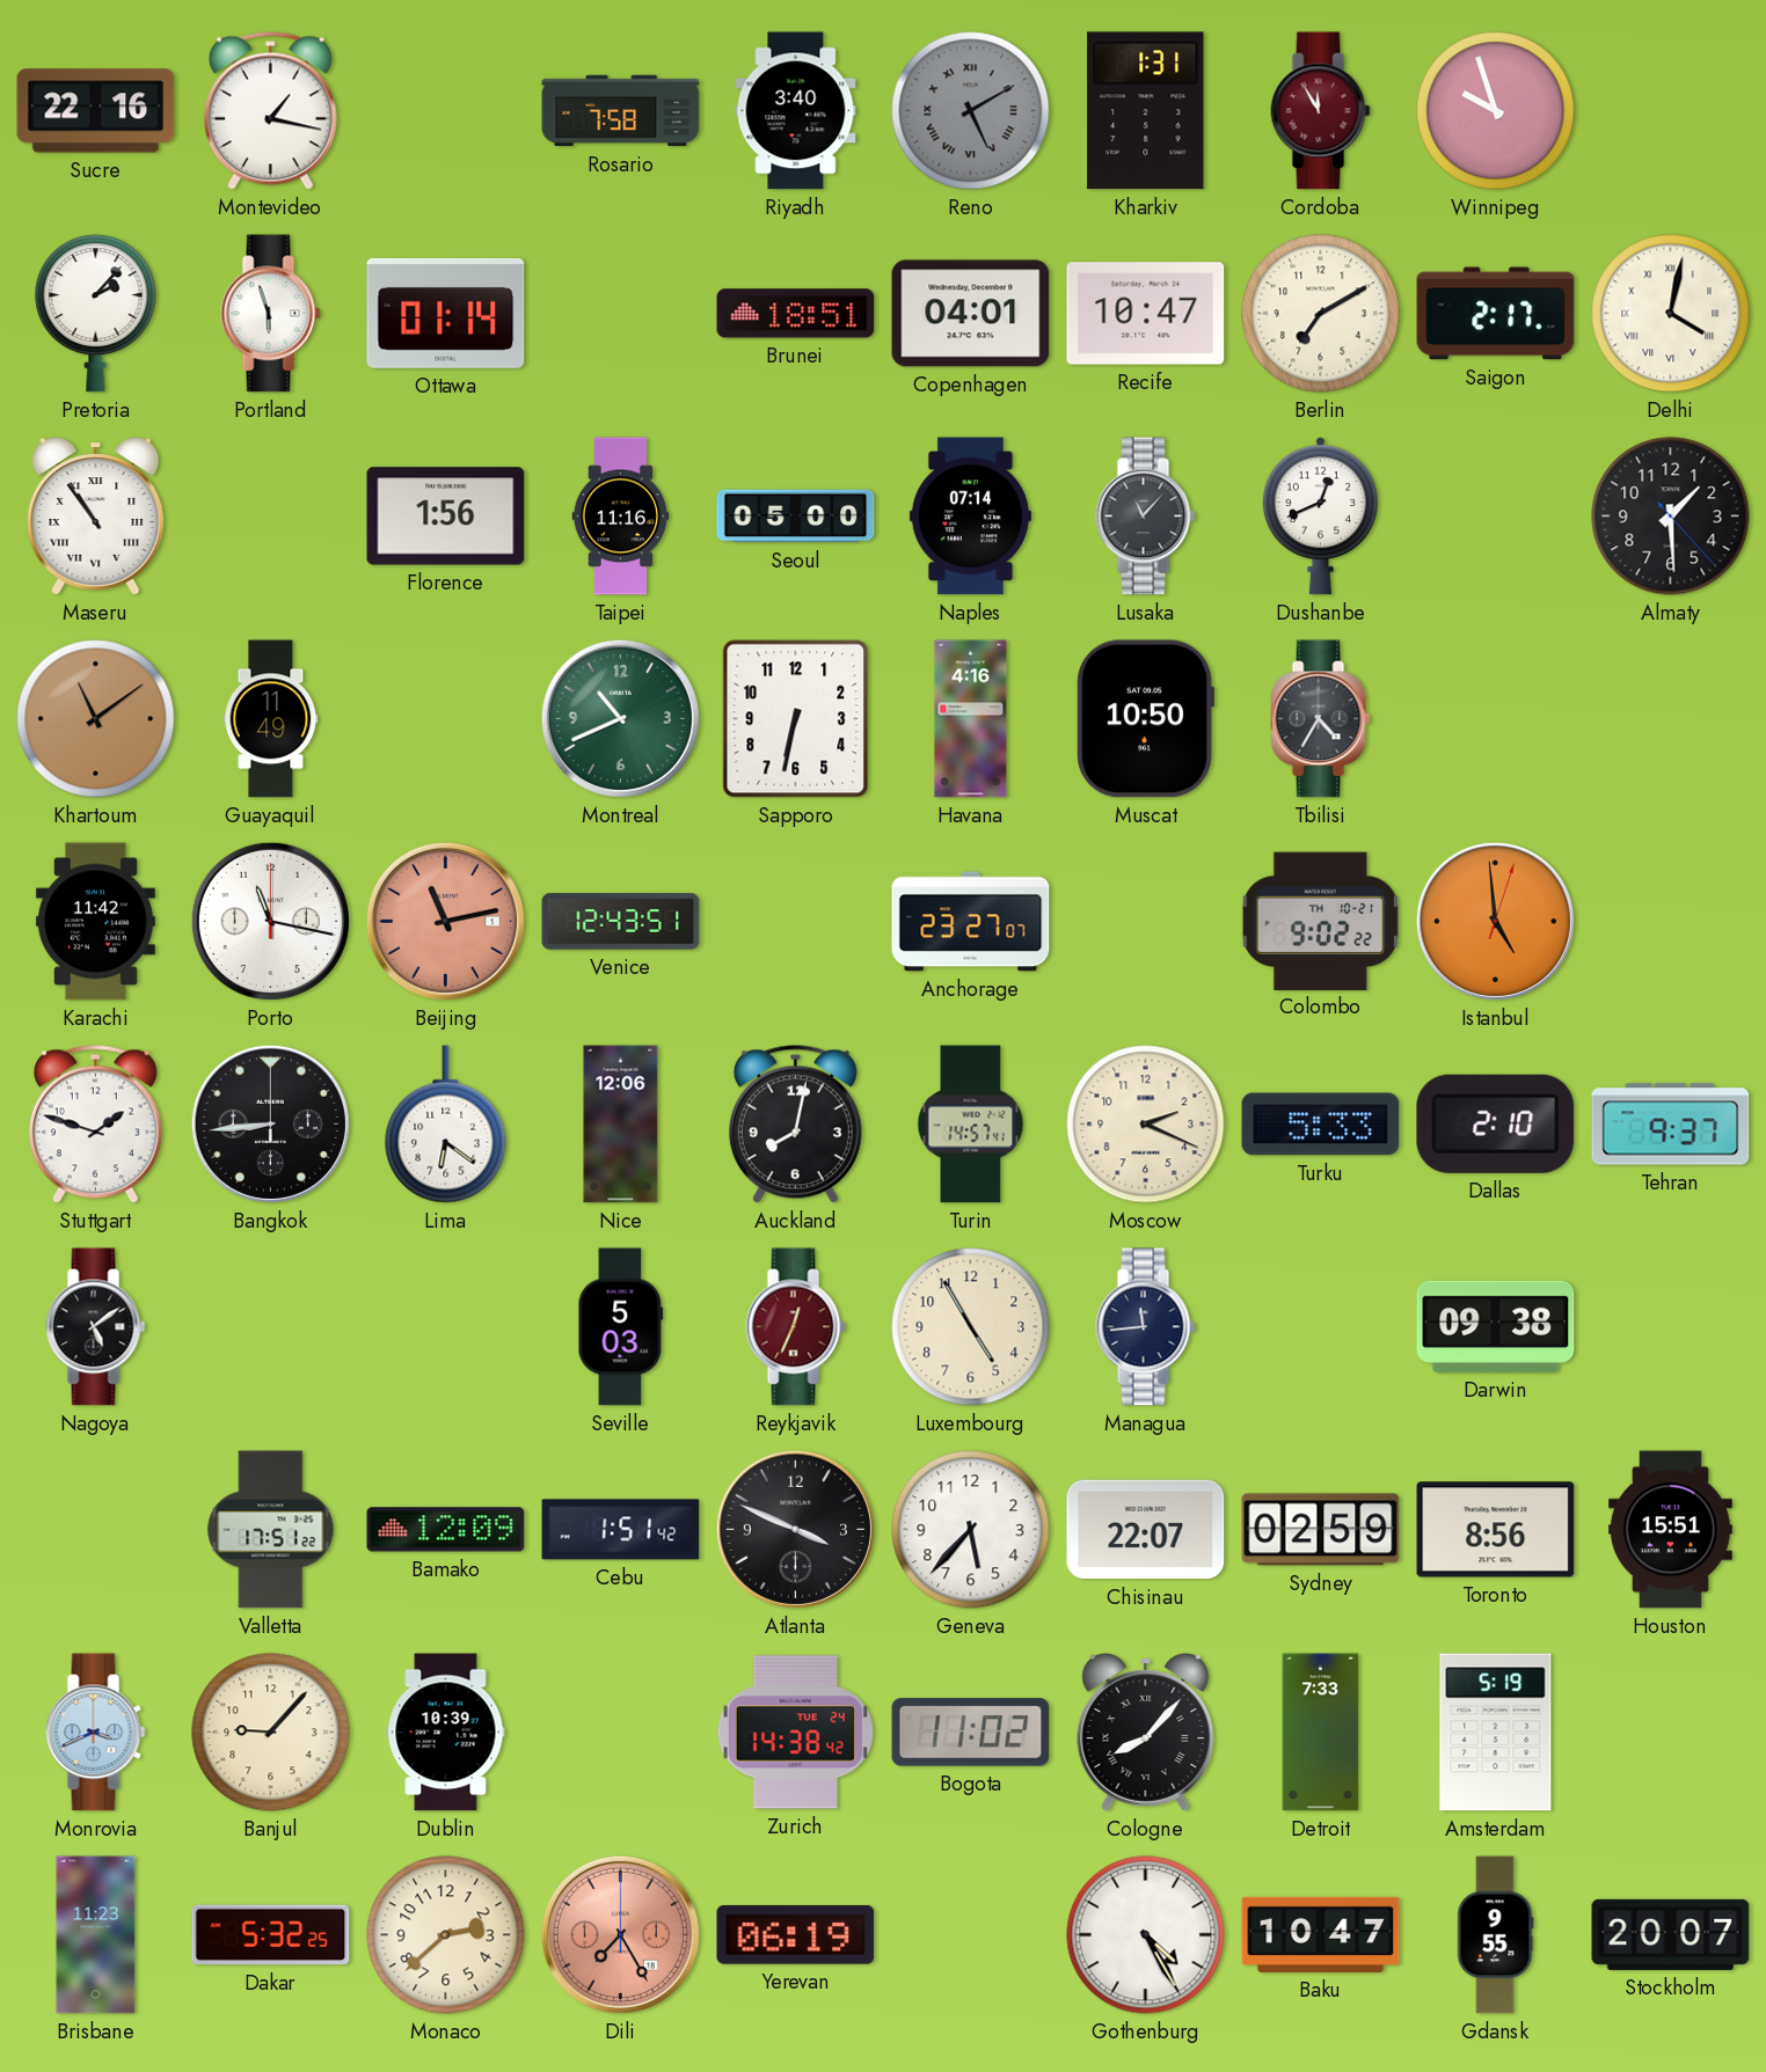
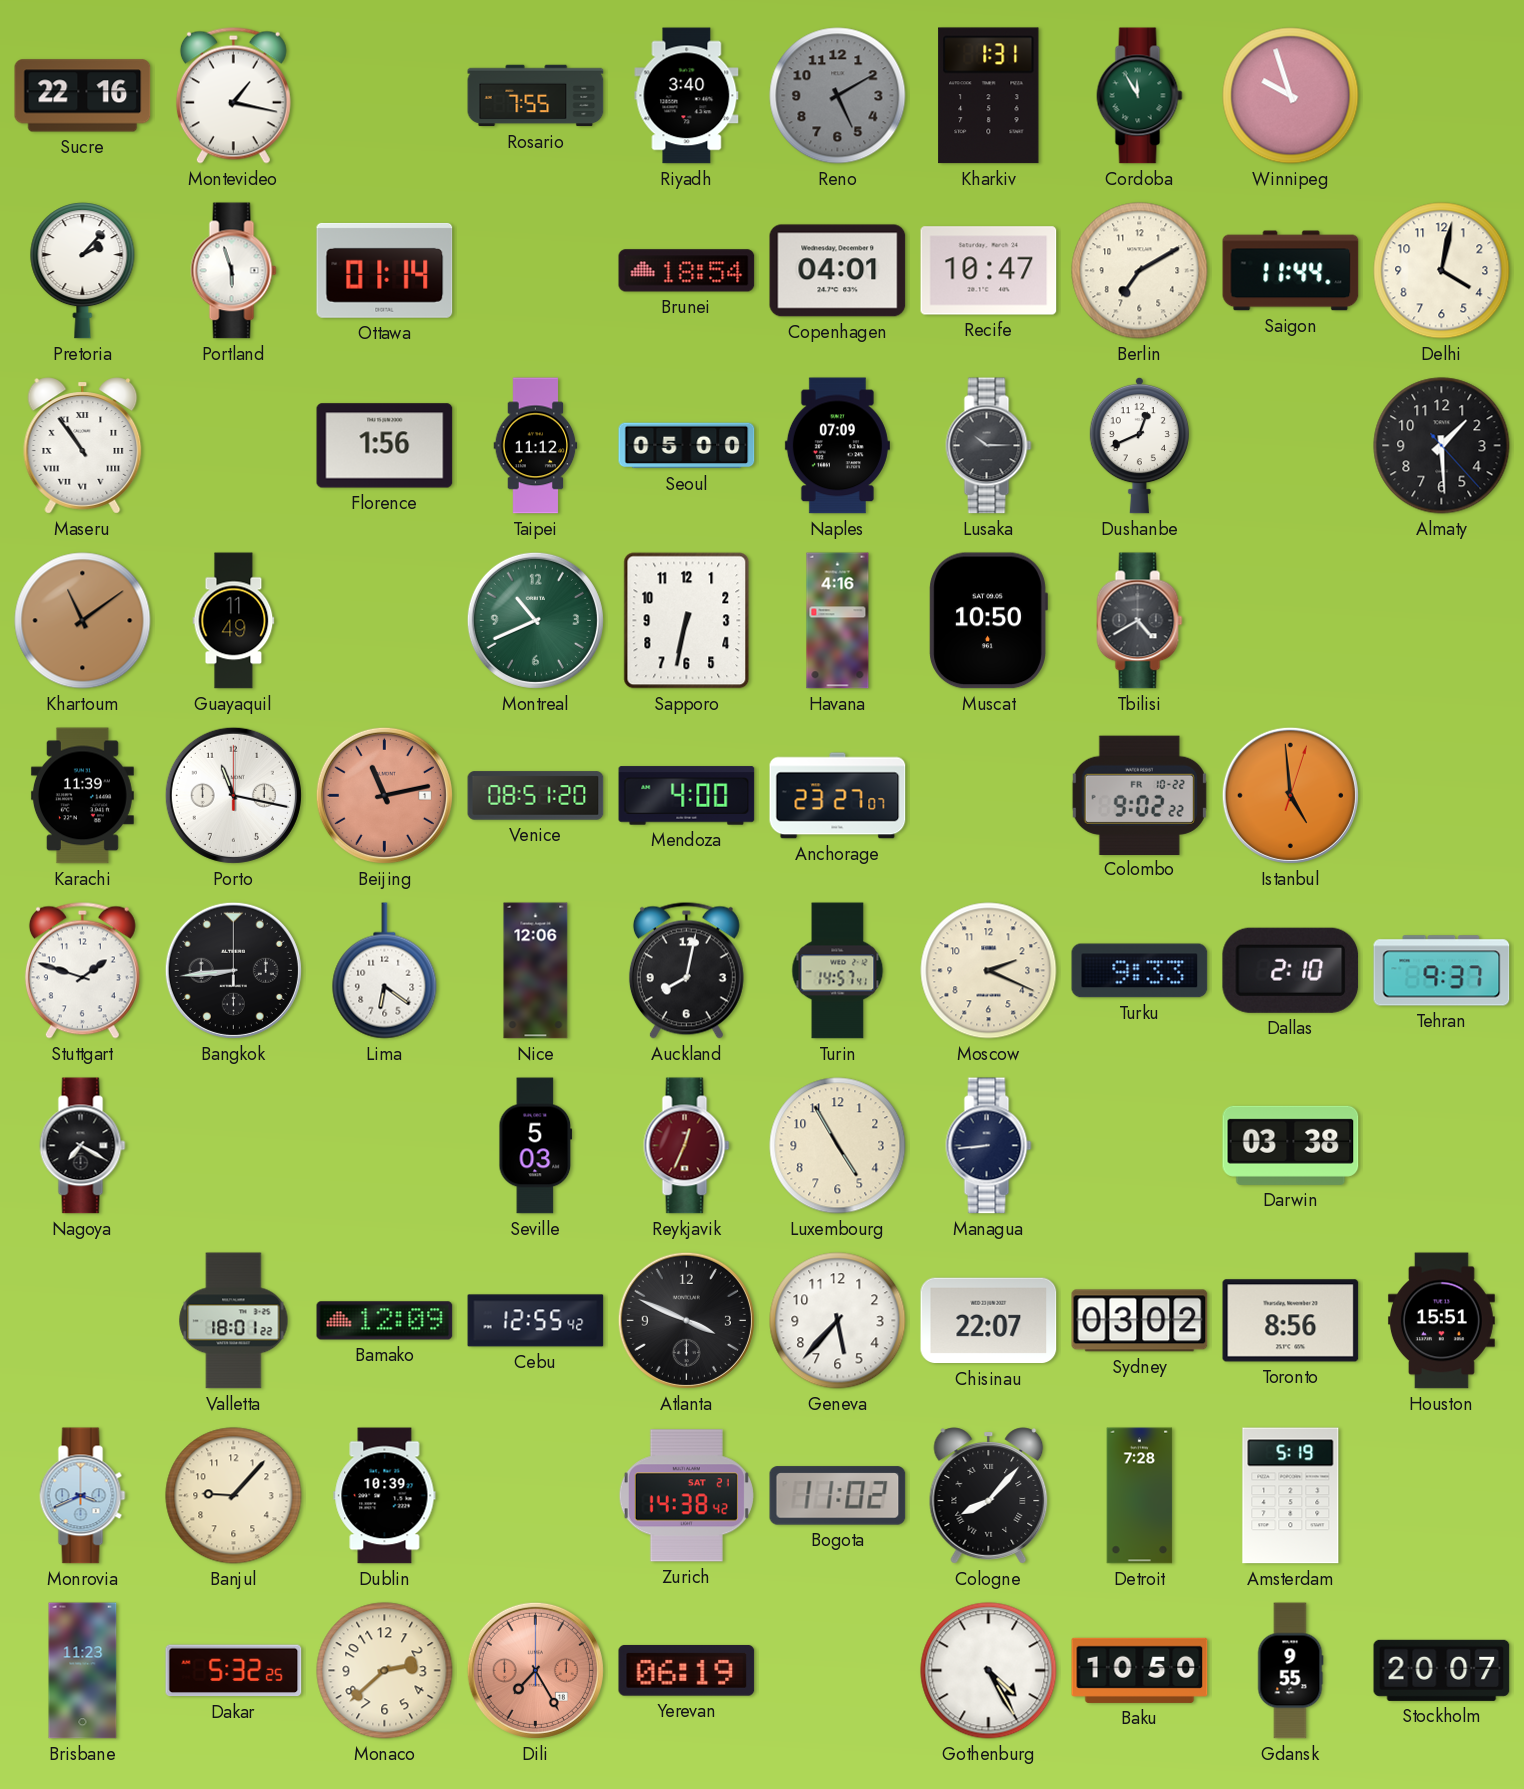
Rosario: 7:58 -> 7:55
Reno numerals: Roman -> Arabic
Cordoba dial: burgundy -> green
Brunei: 18:51 -> 18:54
Saigon: 2:17 -> 11:44
Delhi numerals: Roman -> Arabic
Taipei: 11:16 -> 11:12
Naples: 07:14 -> 07:09
Lusaka: 11:07 -> 10:15
Tbilisi: 4:35 -> 4:40
Karachi: 11:42 -> 11:39
Venice: 12:43 -> 08:51
Mendoza: none -> 4:00
Colombo date: TH 10-21 -> FR 10-22
Turku: 5:33 -> 9:33
Nagoya: 5:09 -> 7:20
Managua: 11:44 -> 8:44
Darwin: 09:38 -> 03:38
Valletta: 17:51 -> 18:01
Cebu: 1:51 -> 12:55
Sydney: 02:59 -> 03:02
Zurich date: TUE 24 -> SAT 21
Detroit: 7:33 -> 7:28
Baku: 10:47 -> 10:50
